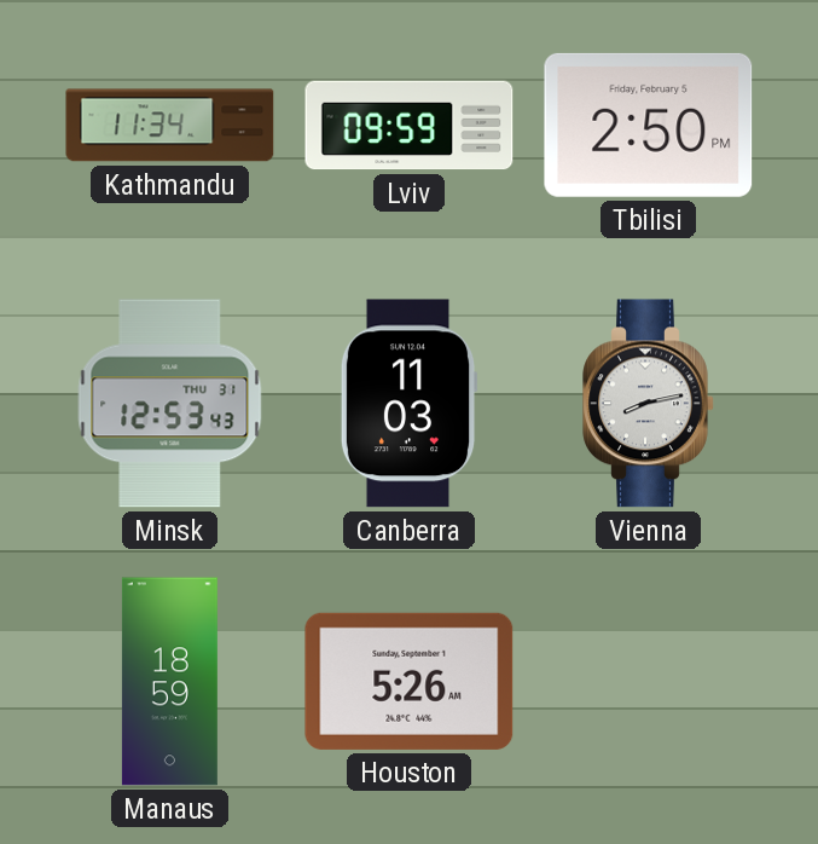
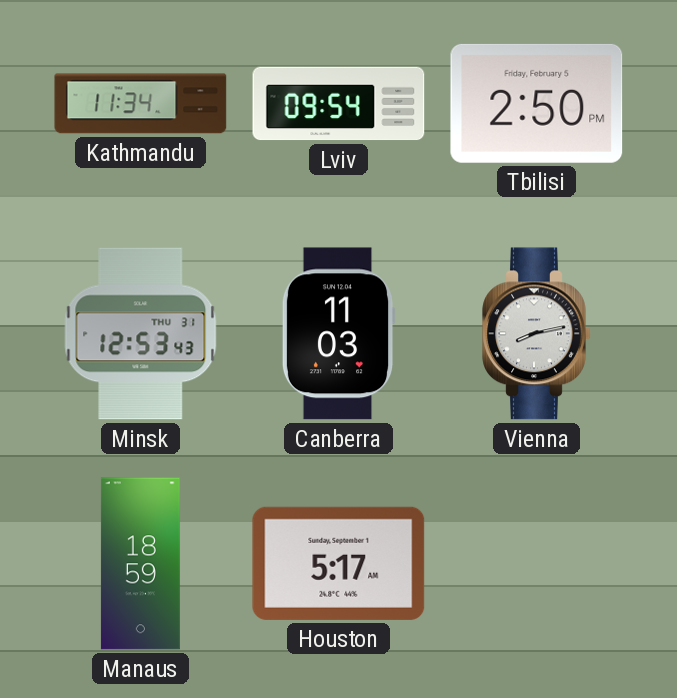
Lviv: 09:59 -> 09:54
Houston: 5:26 -> 5:17
